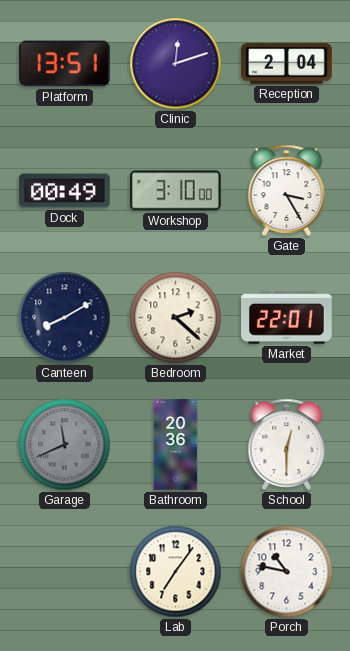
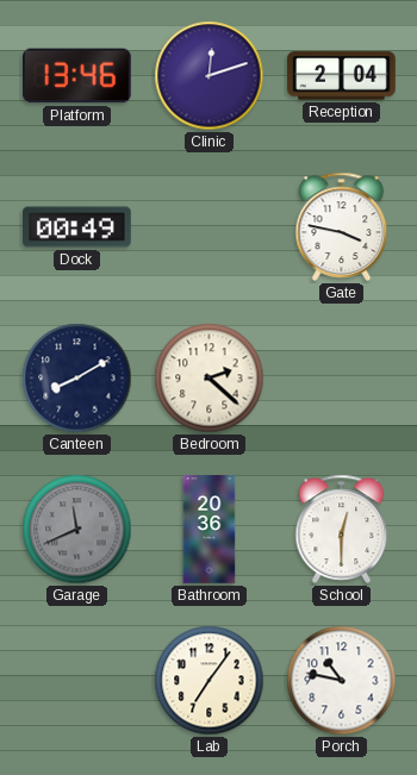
Platform: 13:51 -> 13:46
Workshop: 3:10 -> none
Gate: 3:25 -> 3:47
Market: 22:01 -> none
